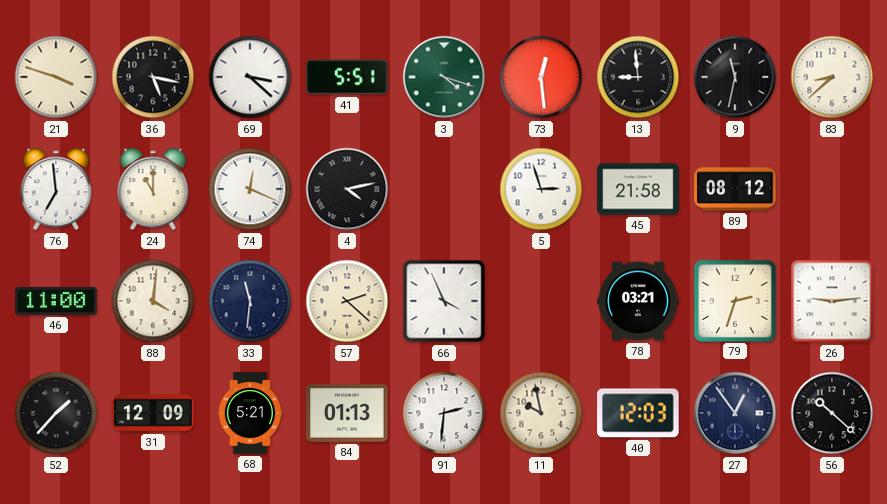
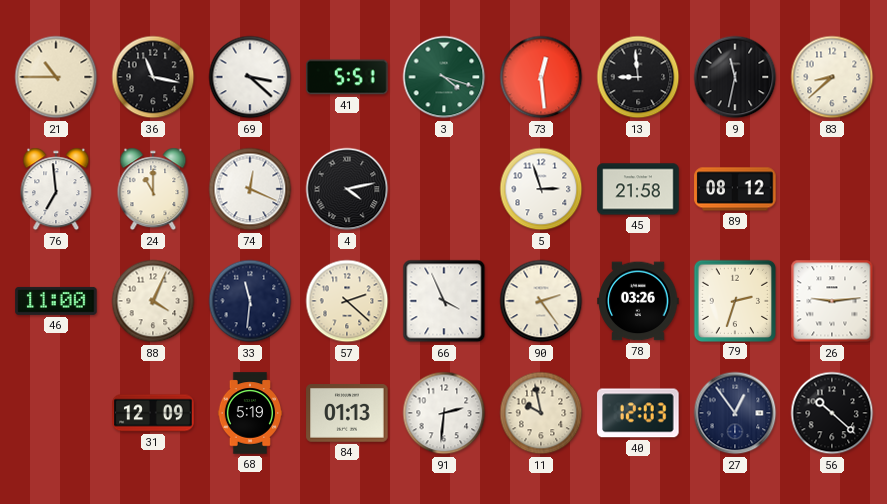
21: 3:48 -> 10:45
36: 5:17 -> 11:17
88: 4:01 -> 4:04
90: none -> 2:24
78: 03:21 -> 03:26
52: 1:37 -> none
68: 5:21 -> 5:19
